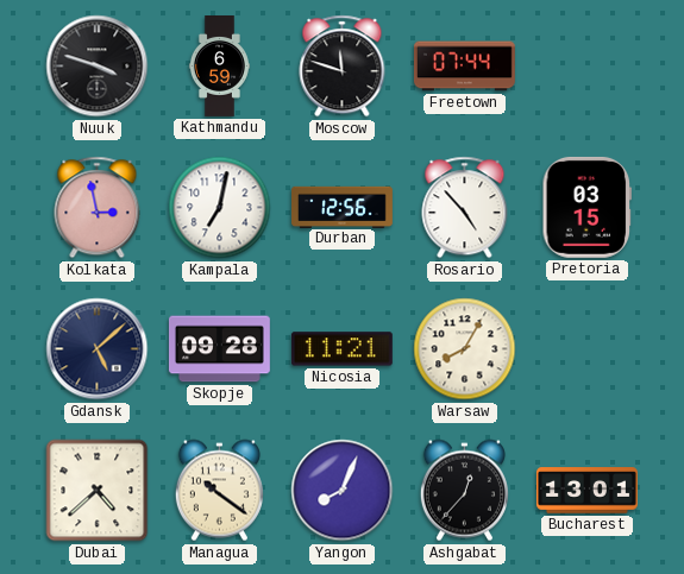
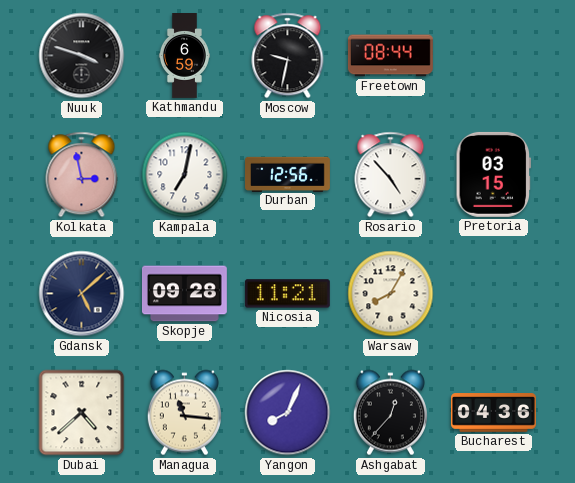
Moscow: 11:48 -> 9:32
Freetown: 07:44 -> 08:44
Managua: 10:21 -> 11:16
Bucharest: 13:01 -> 04:36
